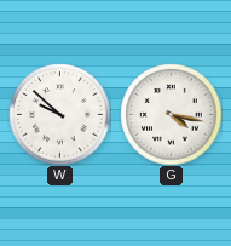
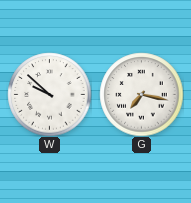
G: 4:17 -> 7:17
